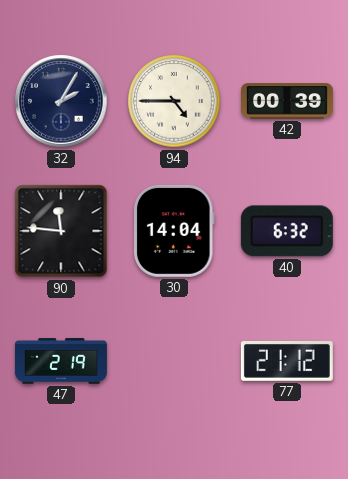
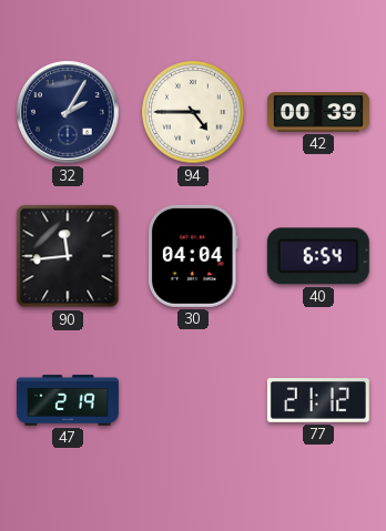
90: 11:46 -> 11:44
30: 14:04 -> 04:04
40: 6:32 -> 6:54
